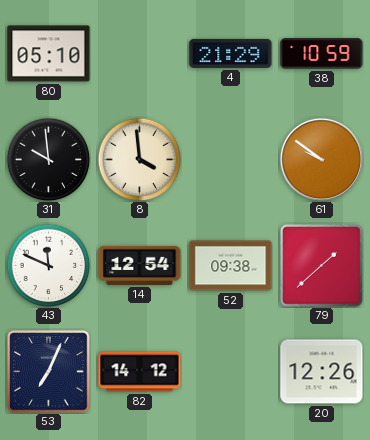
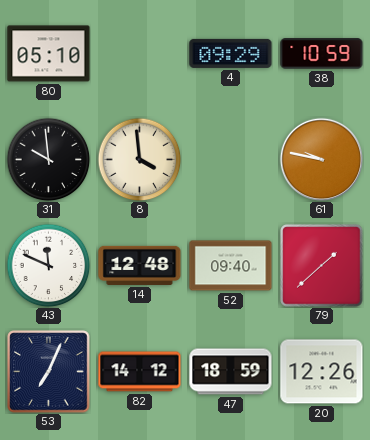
4: 21:29 -> 09:29
61: 9:51 -> 9:47
14: 12:54 -> 12:48
52: 09:38 -> 09:40
47: none -> 18:59
